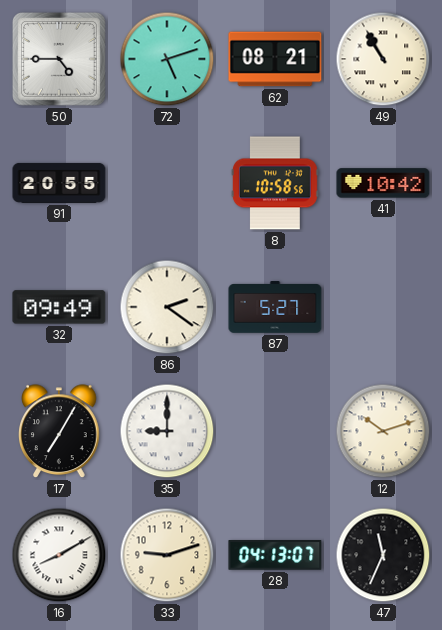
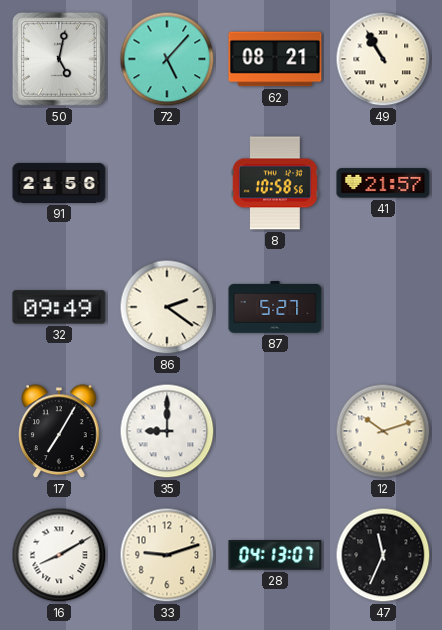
50: 4:45 -> 5:02
72: 5:12 -> 5:07
91: 20:55 -> 21:56
41: 10:42 -> 21:57
